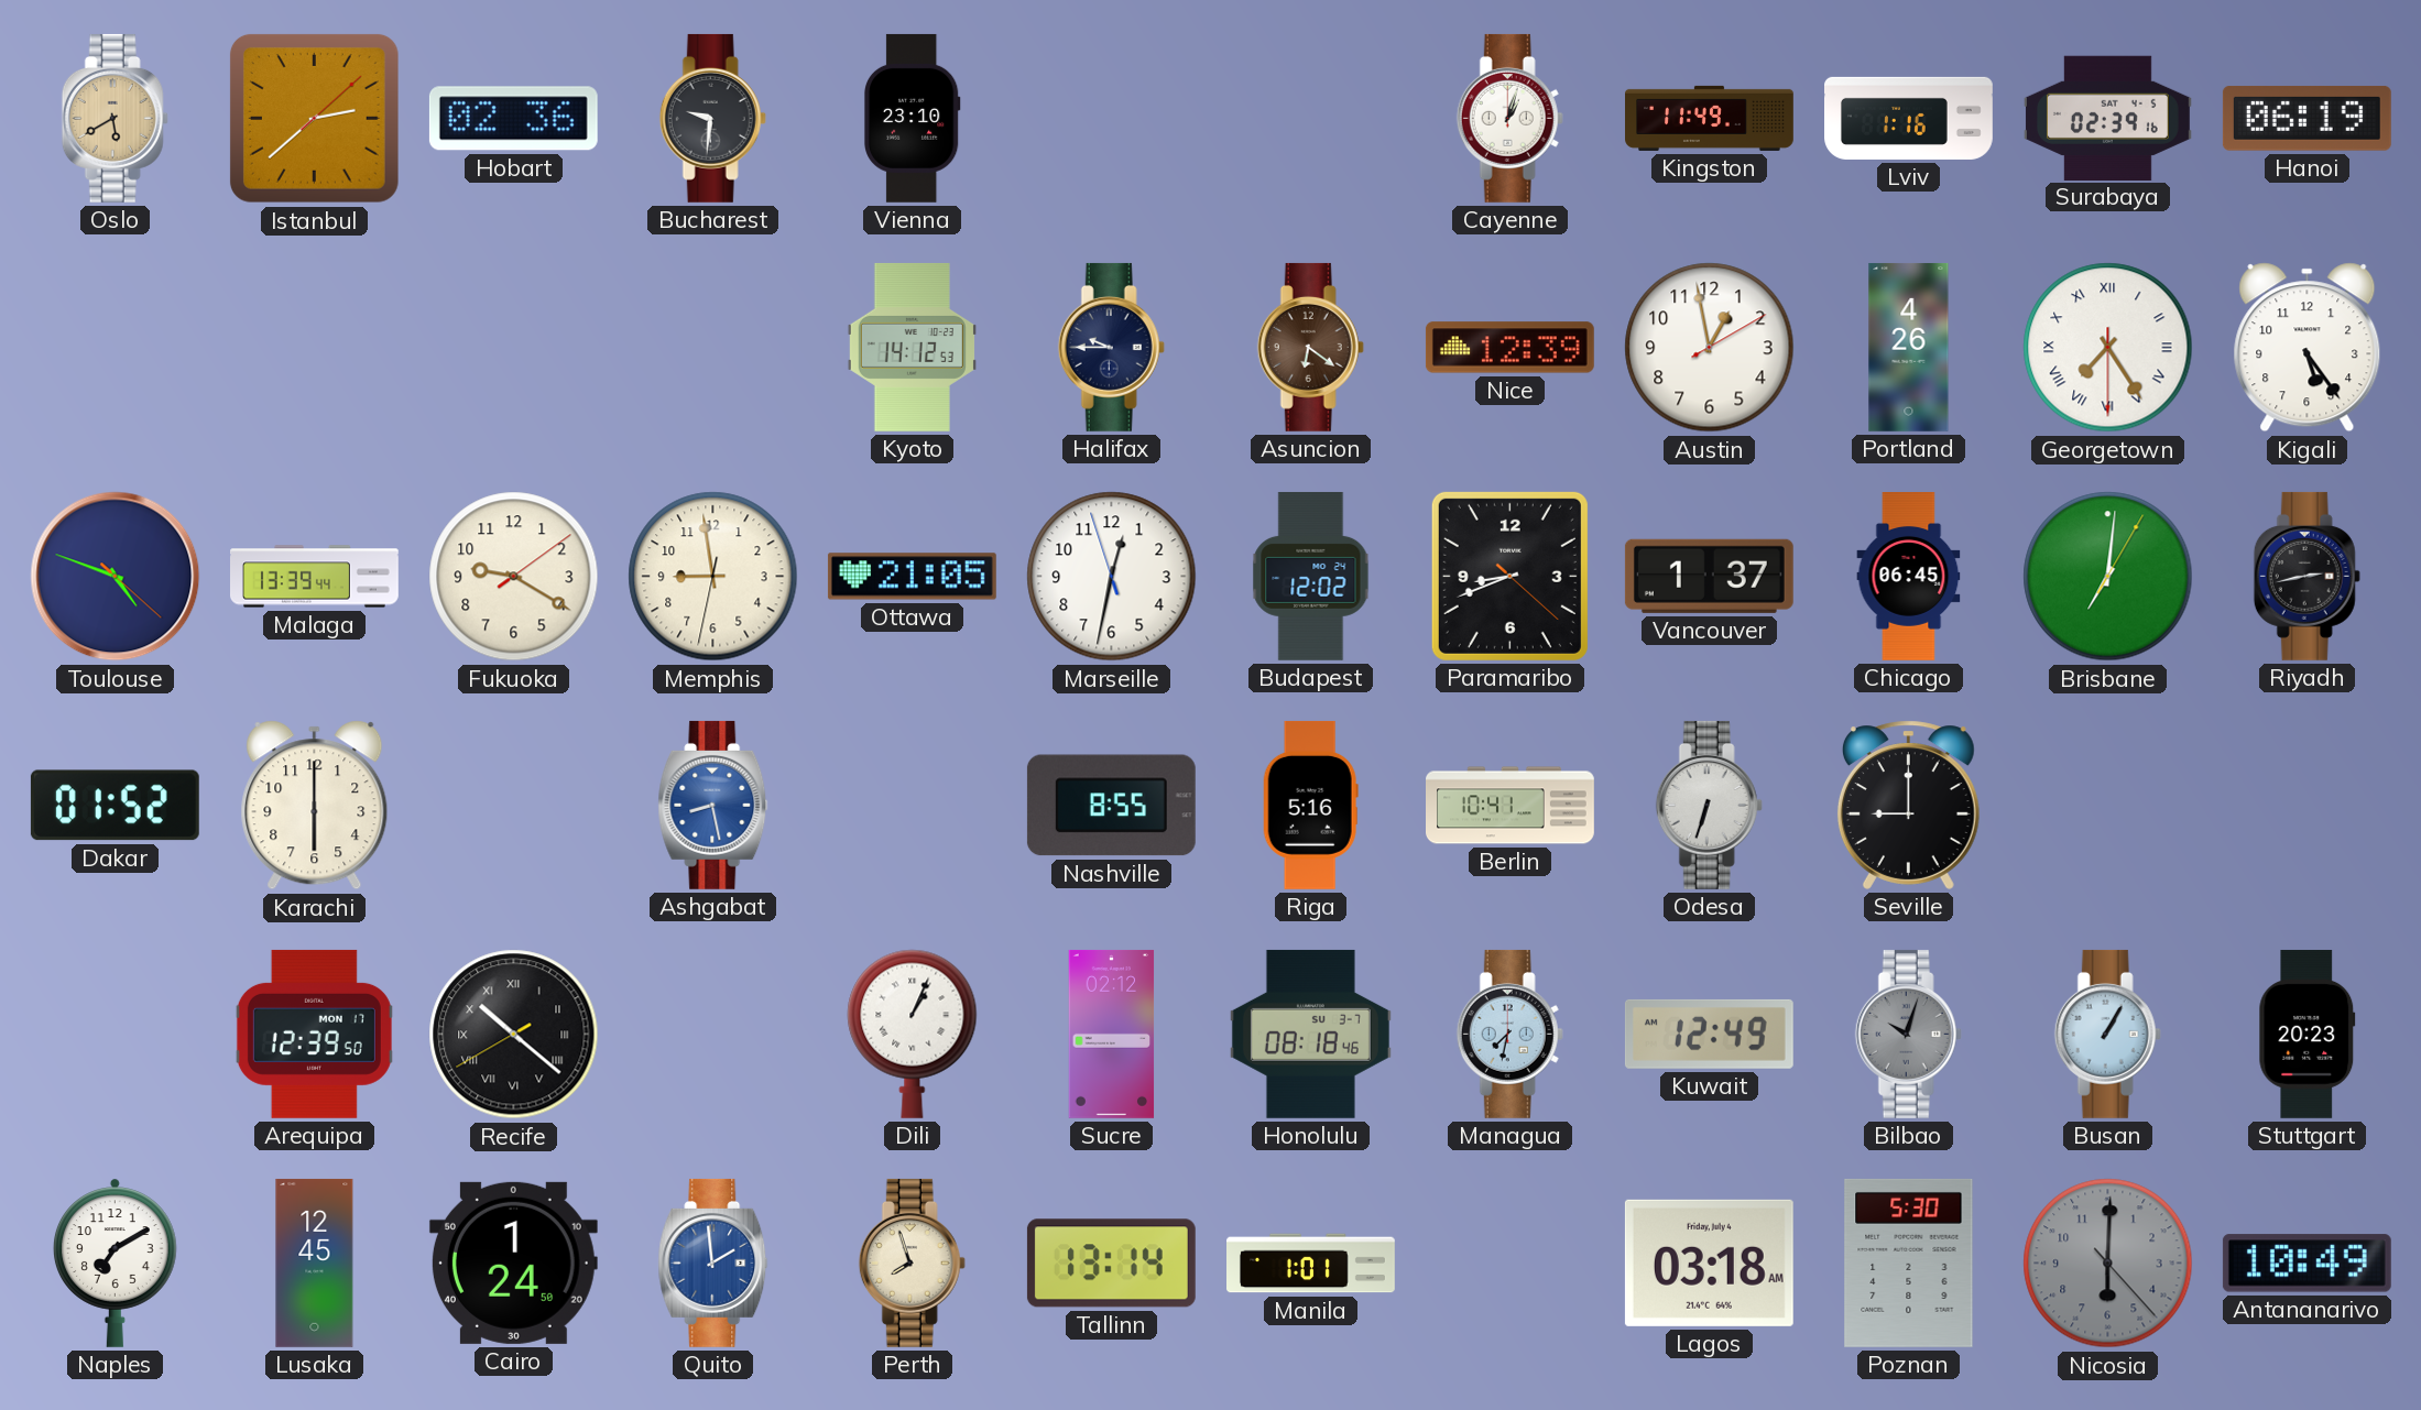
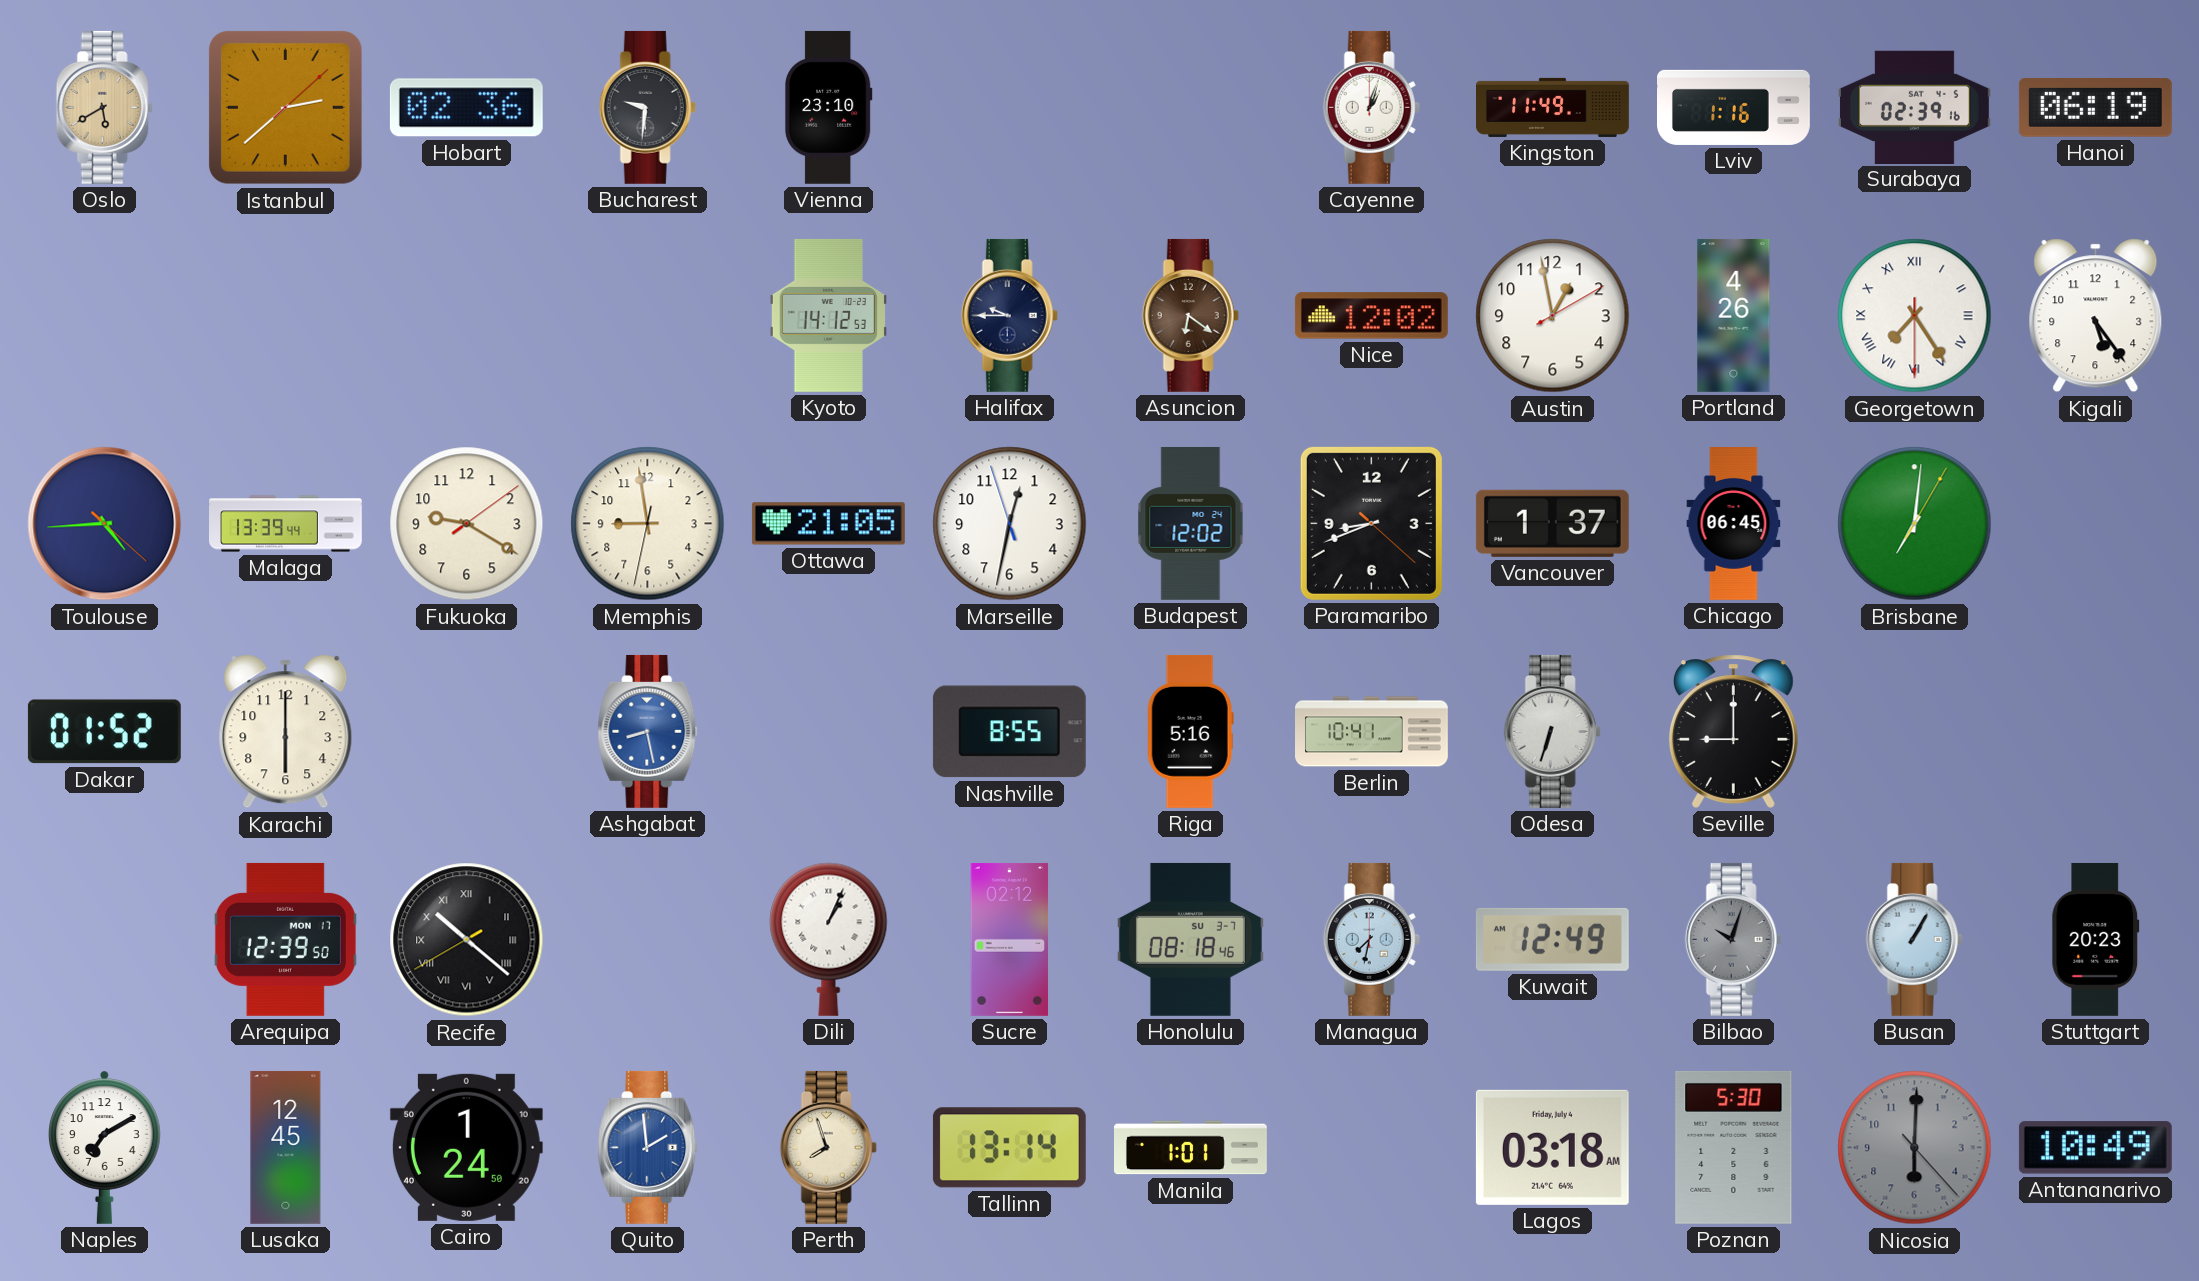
Nice: 12:39 -> 12:02
Toulouse: 4:48 -> 4:44
Riyadh: 2:43 -> none
